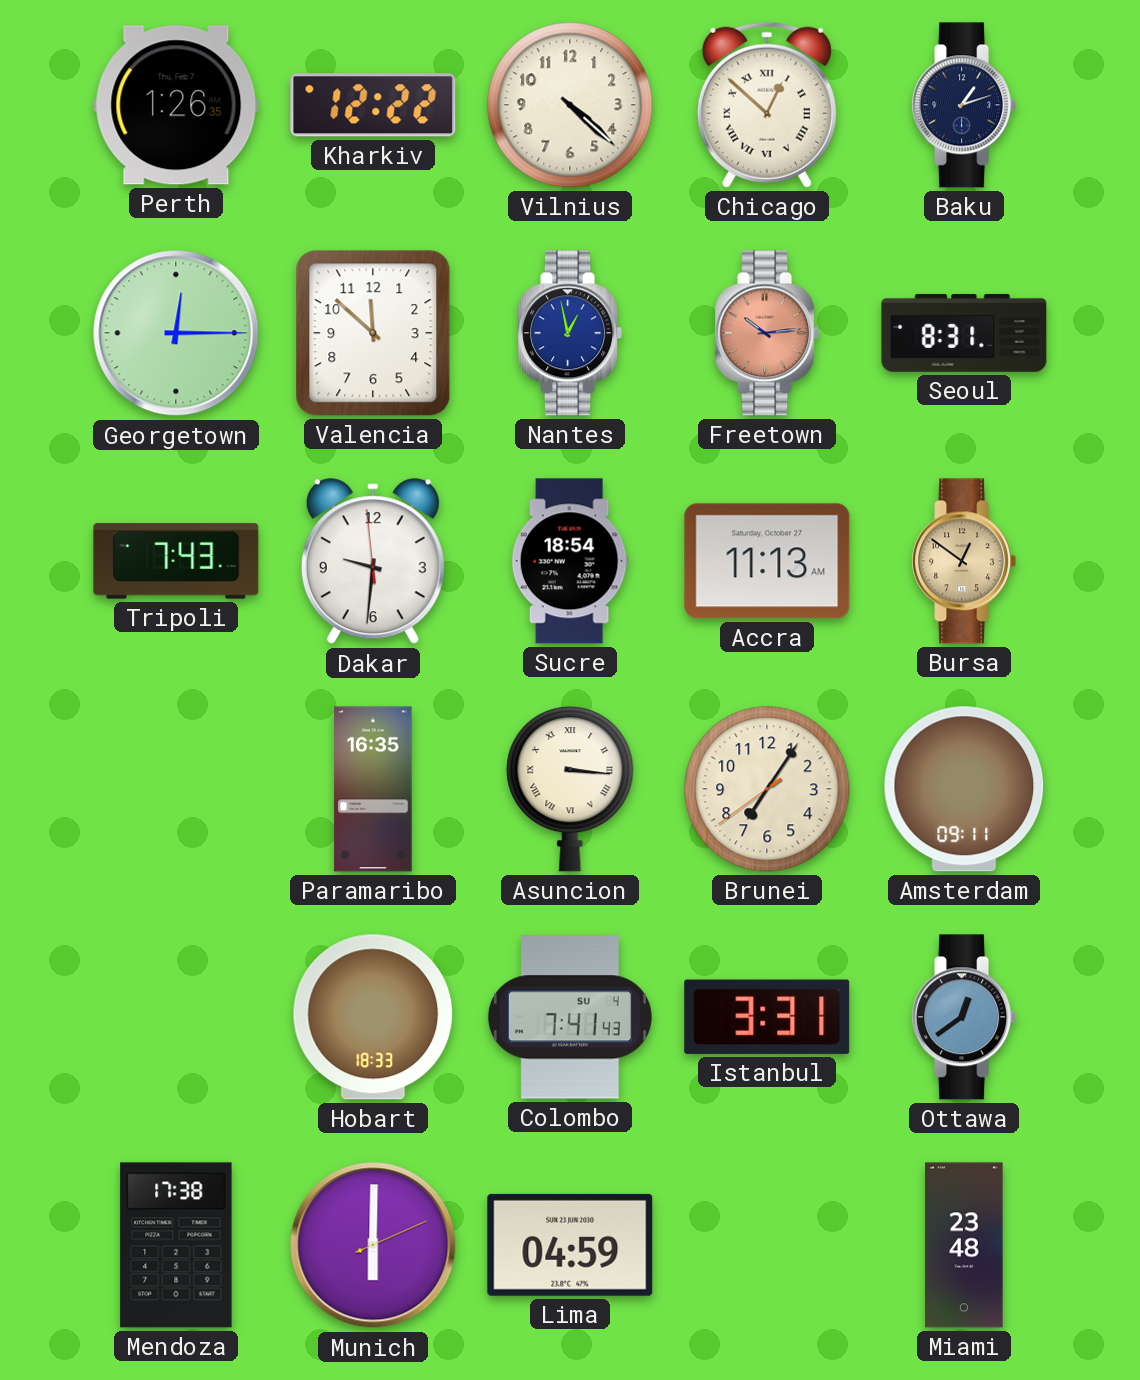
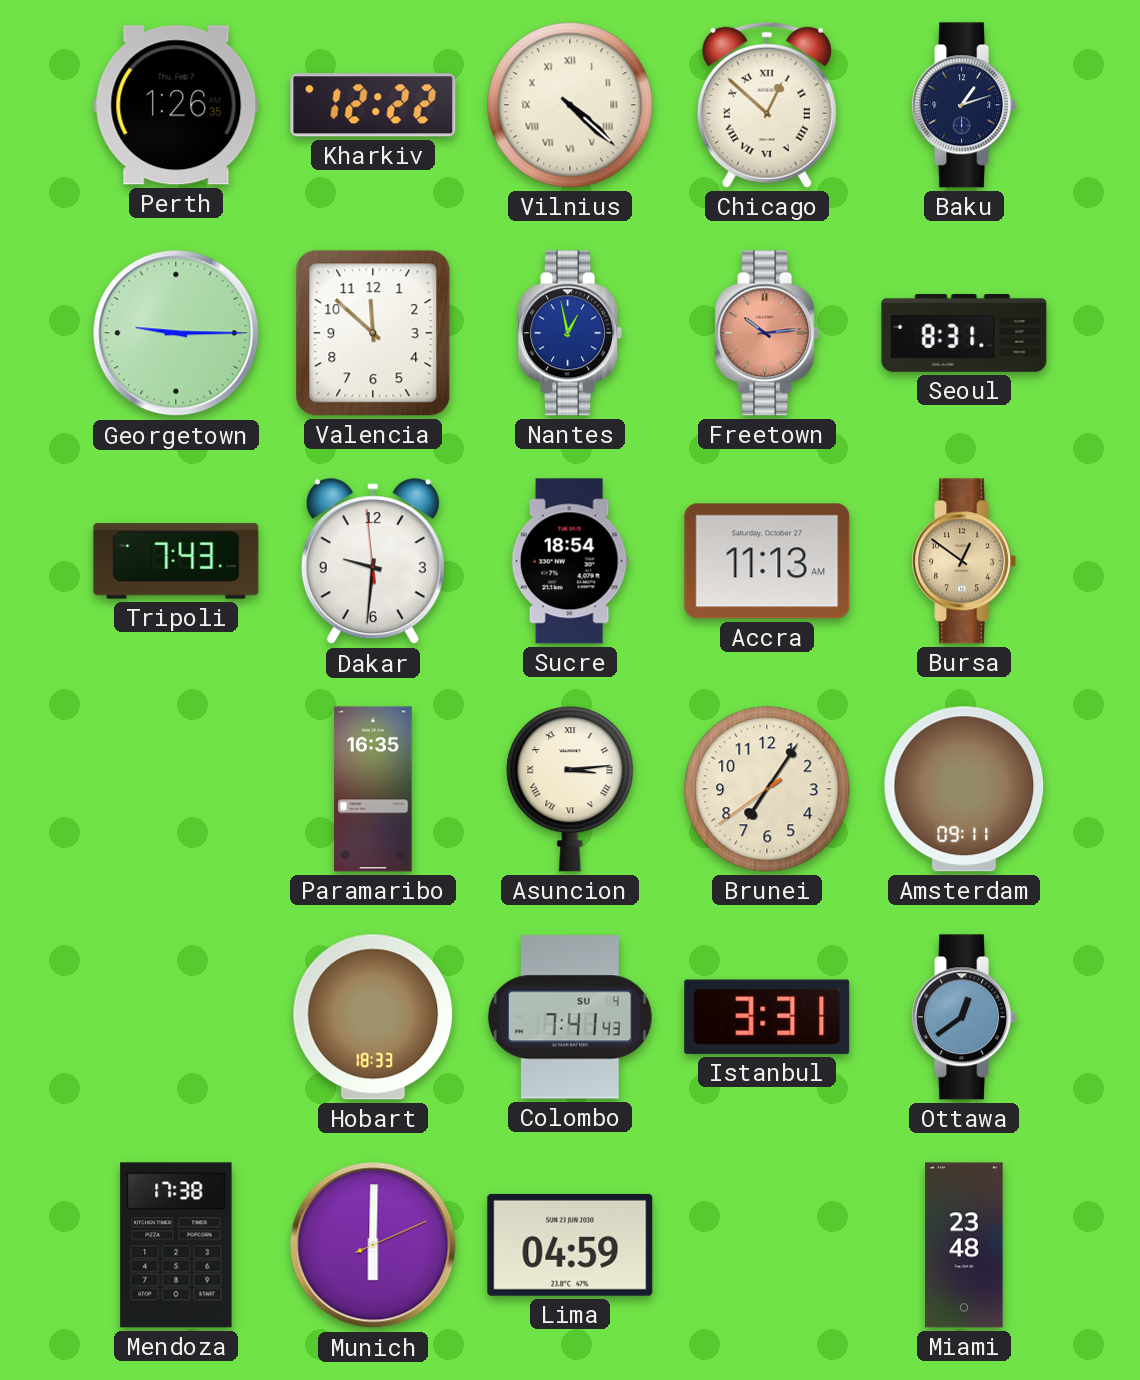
Vilnius numerals: Arabic -> Roman
Georgetown: 12:15 -> 9:15
Asuncion: 3:16 -> 3:14
